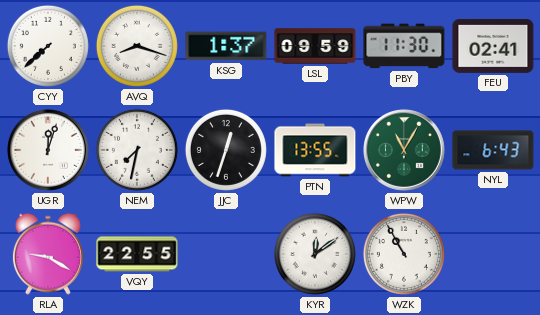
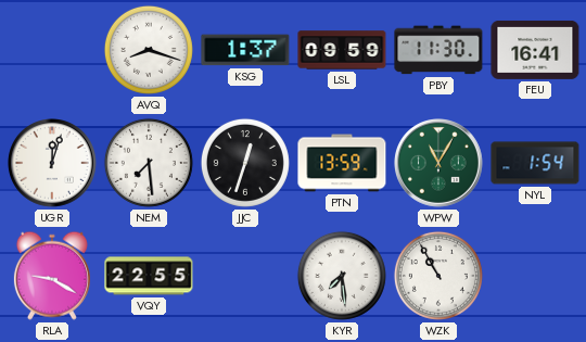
CYY: 7:38 -> none
FEU: 02:41 -> 16:41
NEM: 7:32 -> 7:29
PTN: 13:55 -> 13:59
NYL: 6:43 -> 1:54
KYR: 12:09 -> 7:29
